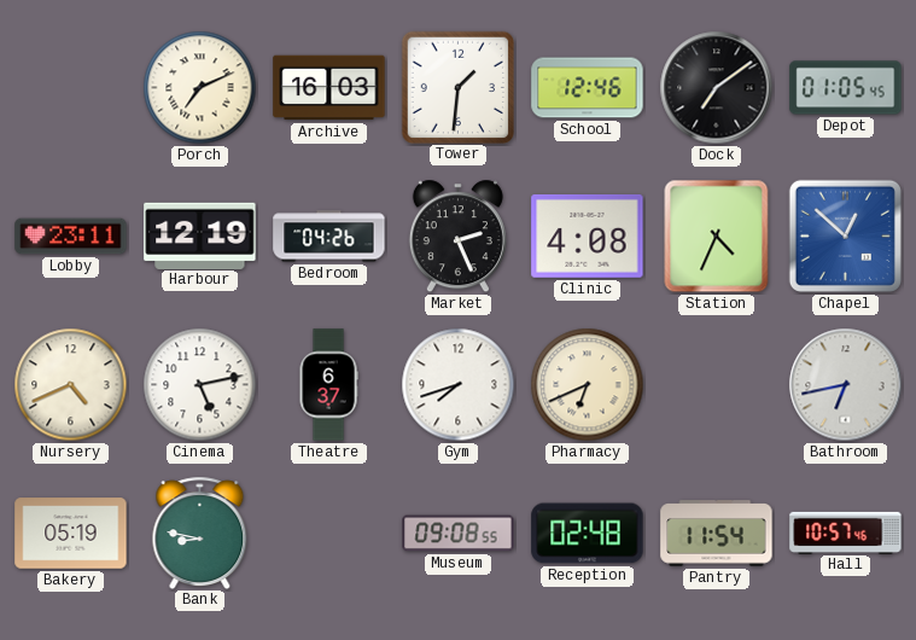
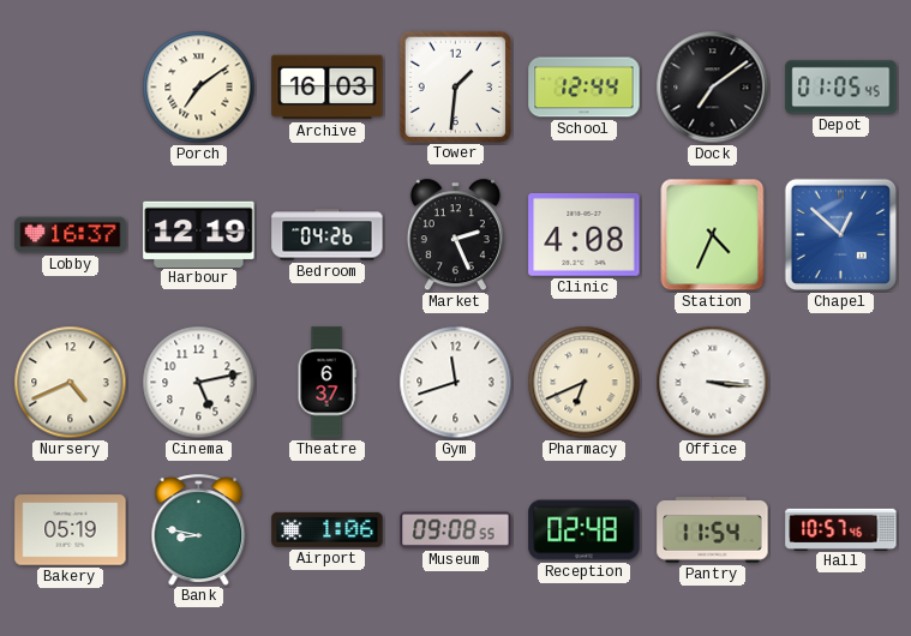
Porch: 7:11 -> 7:09
School: 12:46 -> 12:44
Lobby: 23:11 -> 16:37
Gym: 7:42 -> 11:42
Office: none -> 3:16
Bathroom: 6:43 -> none
Airport: none -> 1:06
